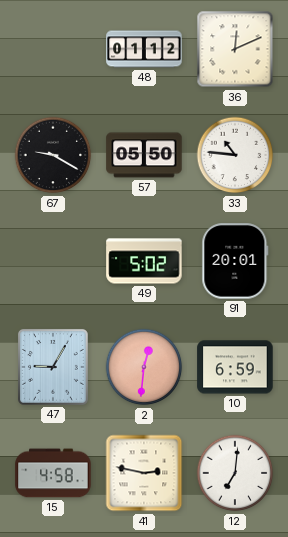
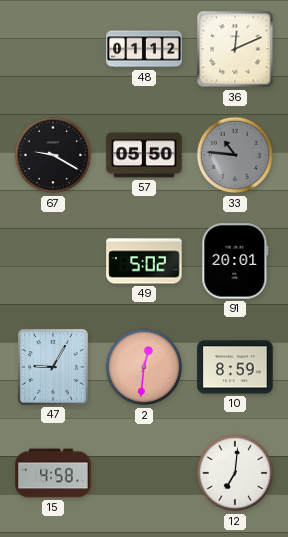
33 dial: white -> grey
10: 6:59 -> 8:59
41: 2:47 -> none
